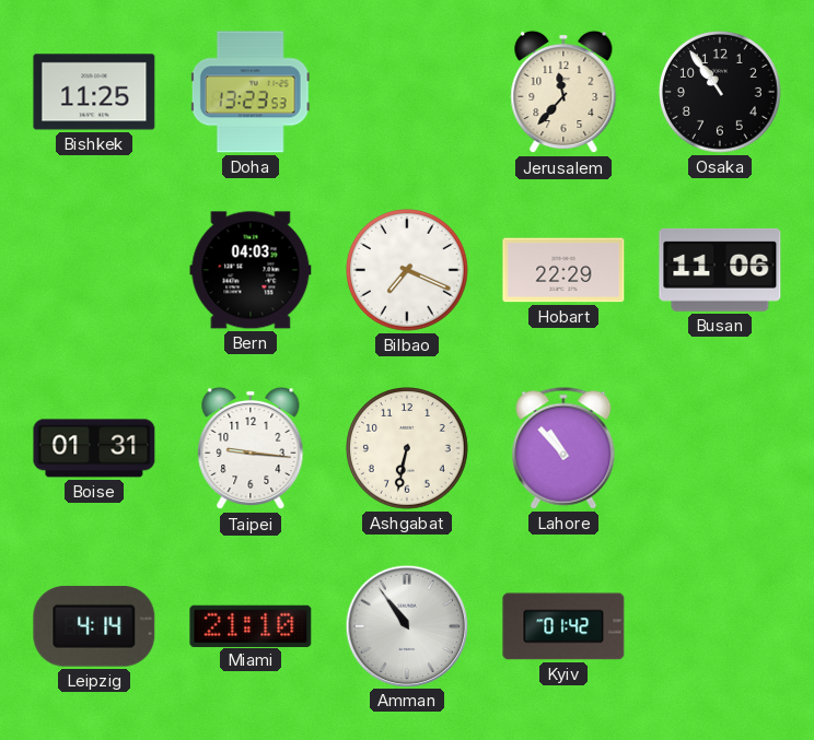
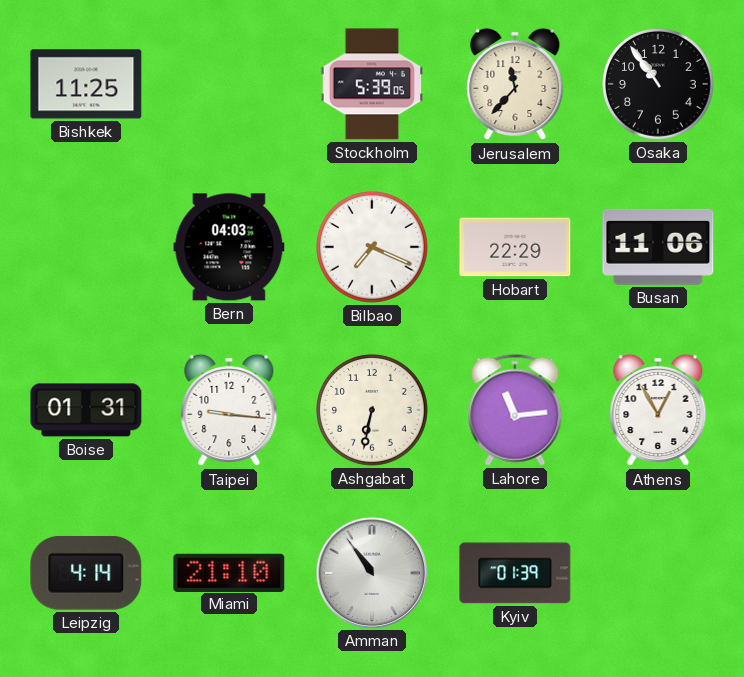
Doha: 13:23 -> none
Stockholm: none -> 5:39
Lahore: 10:53 -> 11:14
Athens: none -> 12:55
Kyiv: 01:42 -> 01:39
